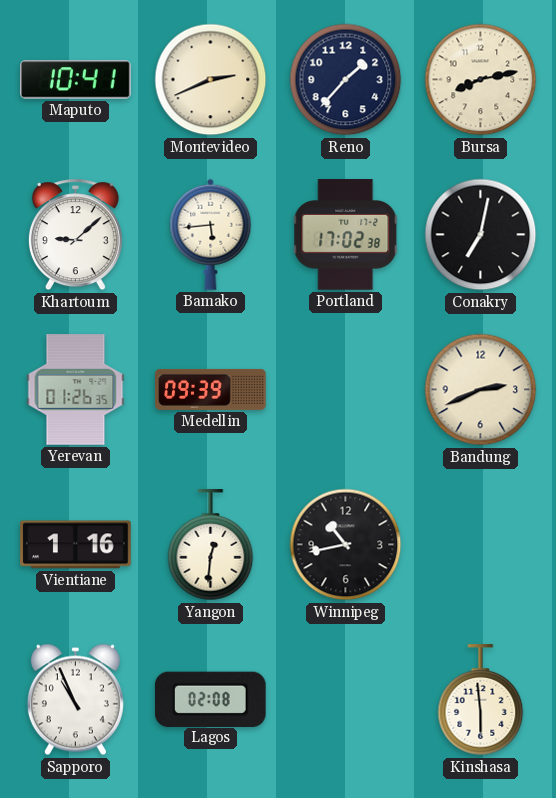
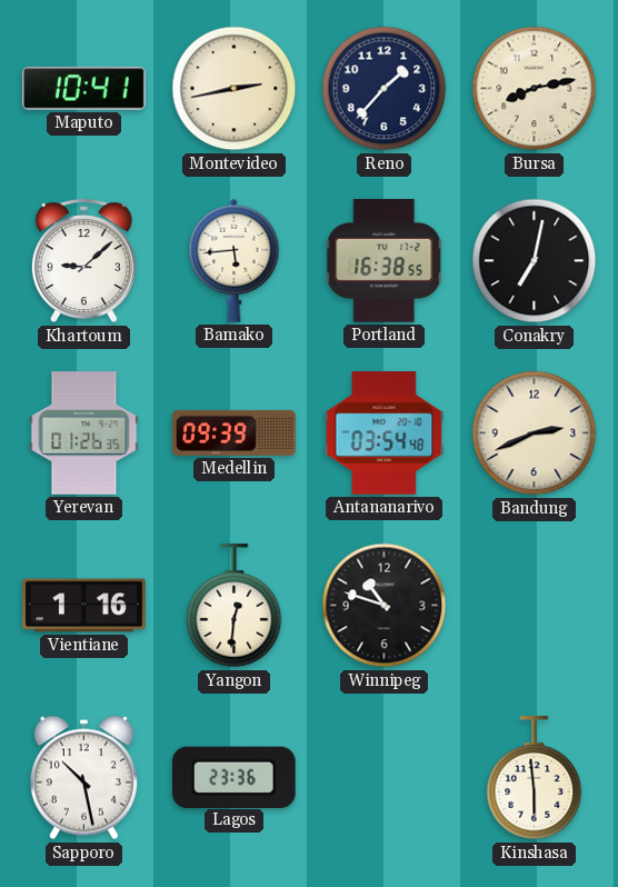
Montevideo: 2:41 -> 2:43
Portland: 17:02 -> 16:38
Antananarivo: none -> 03:54
Winnipeg: 10:43 -> 10:48
Sapporo: 10:56 -> 10:28
Lagos: 02:08 -> 23:36
